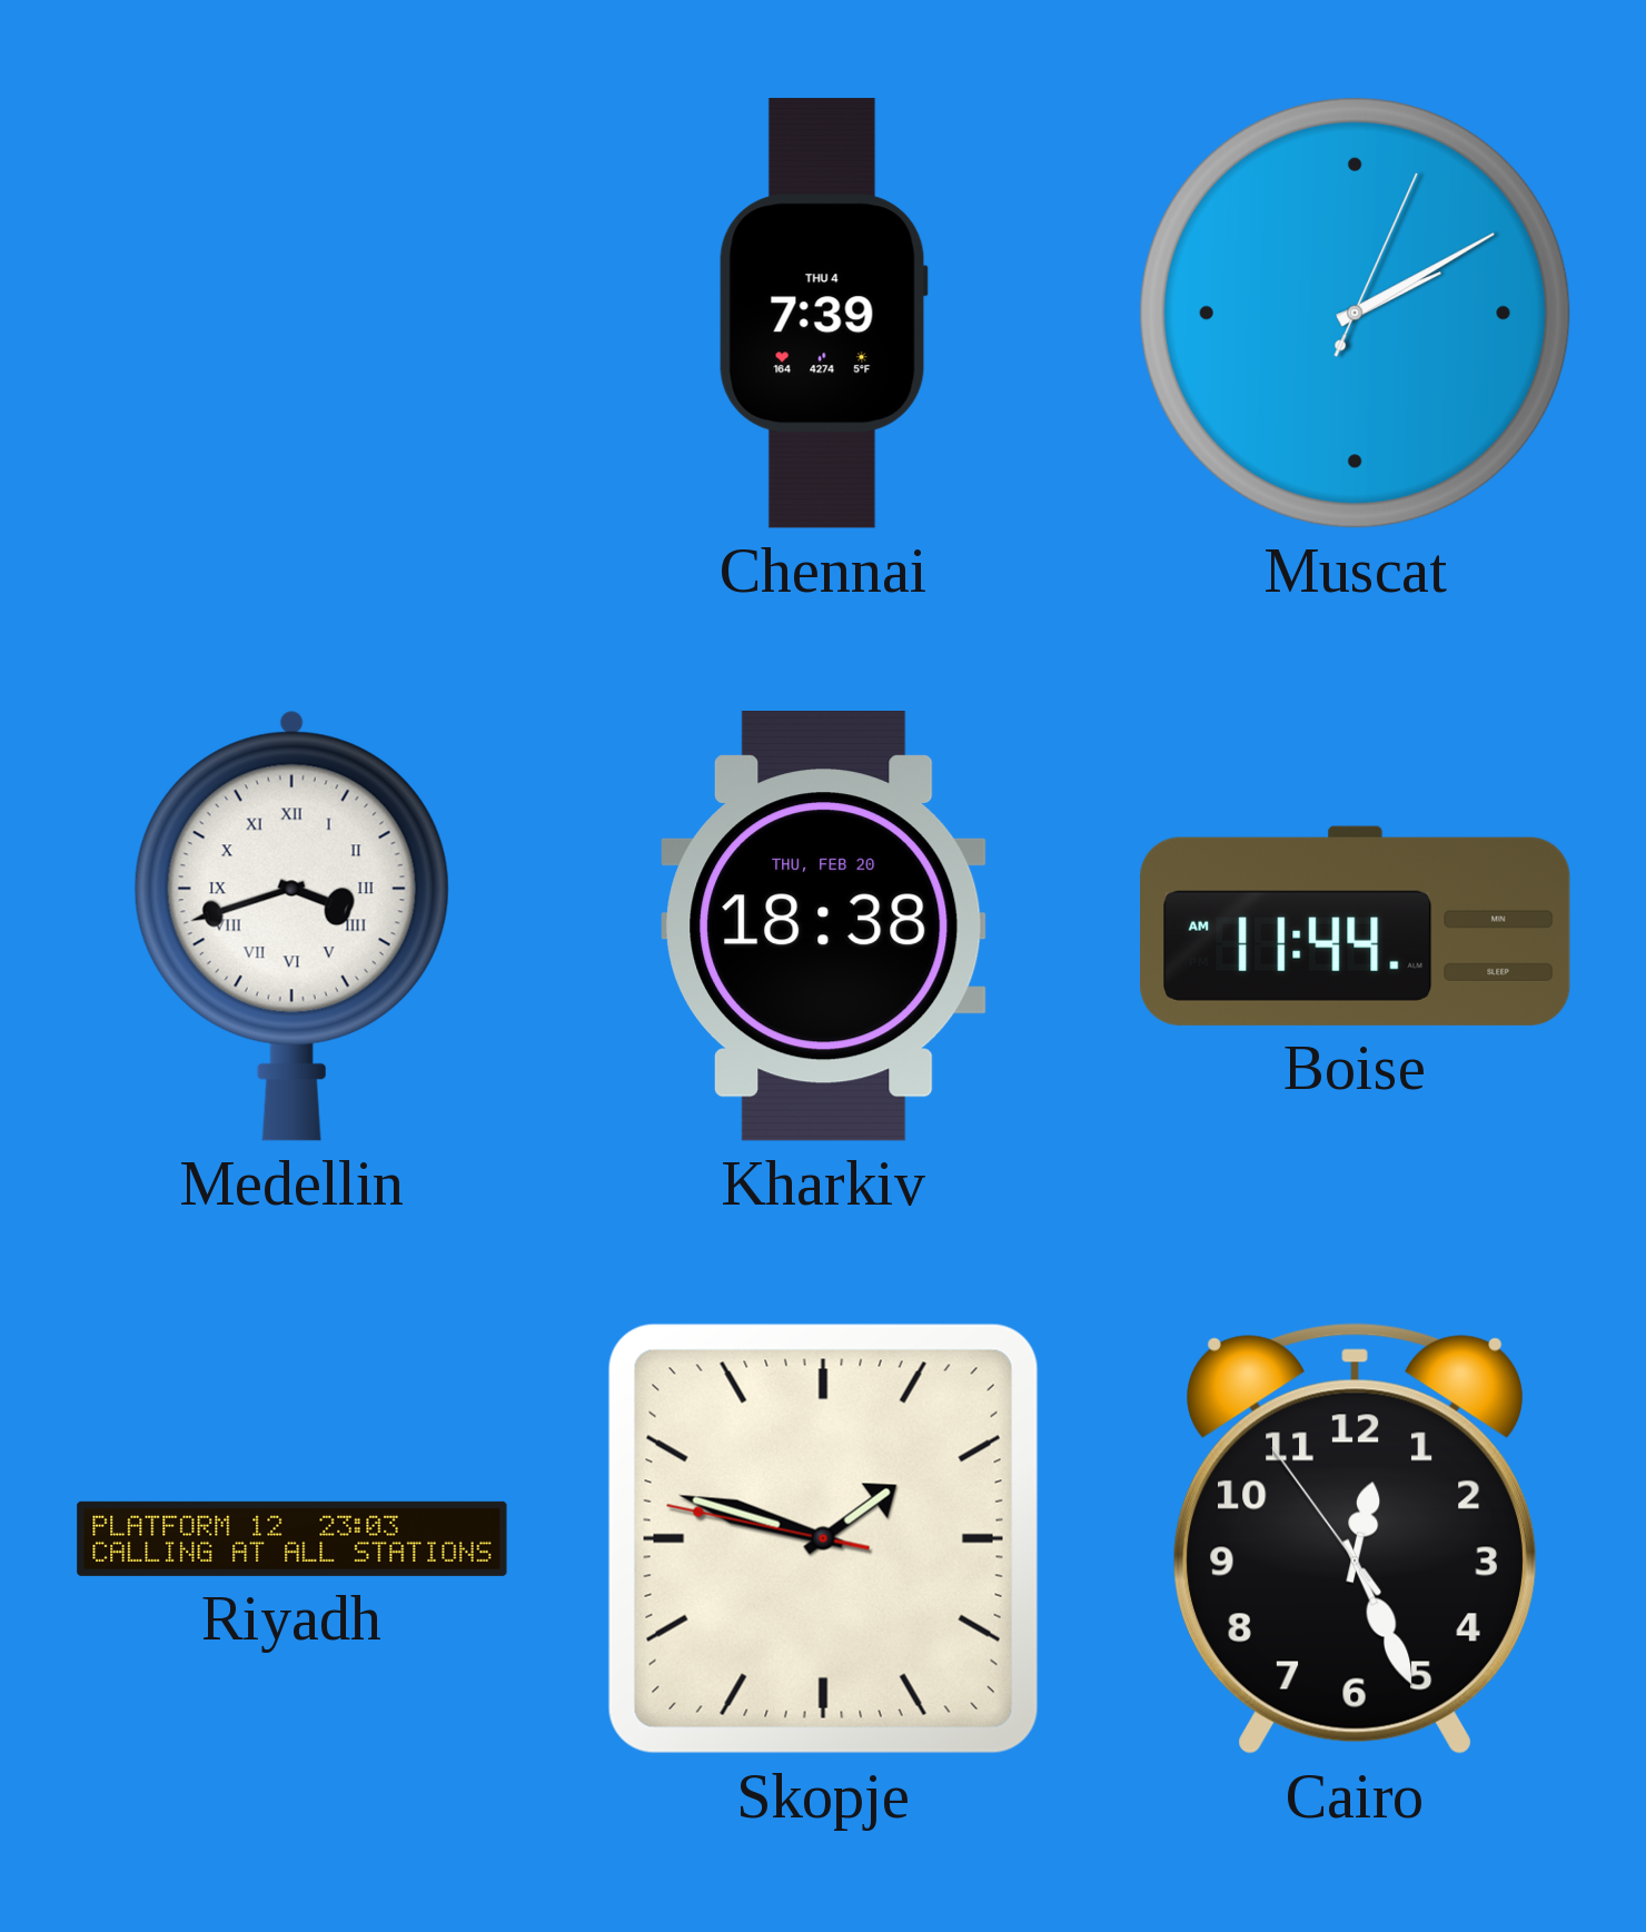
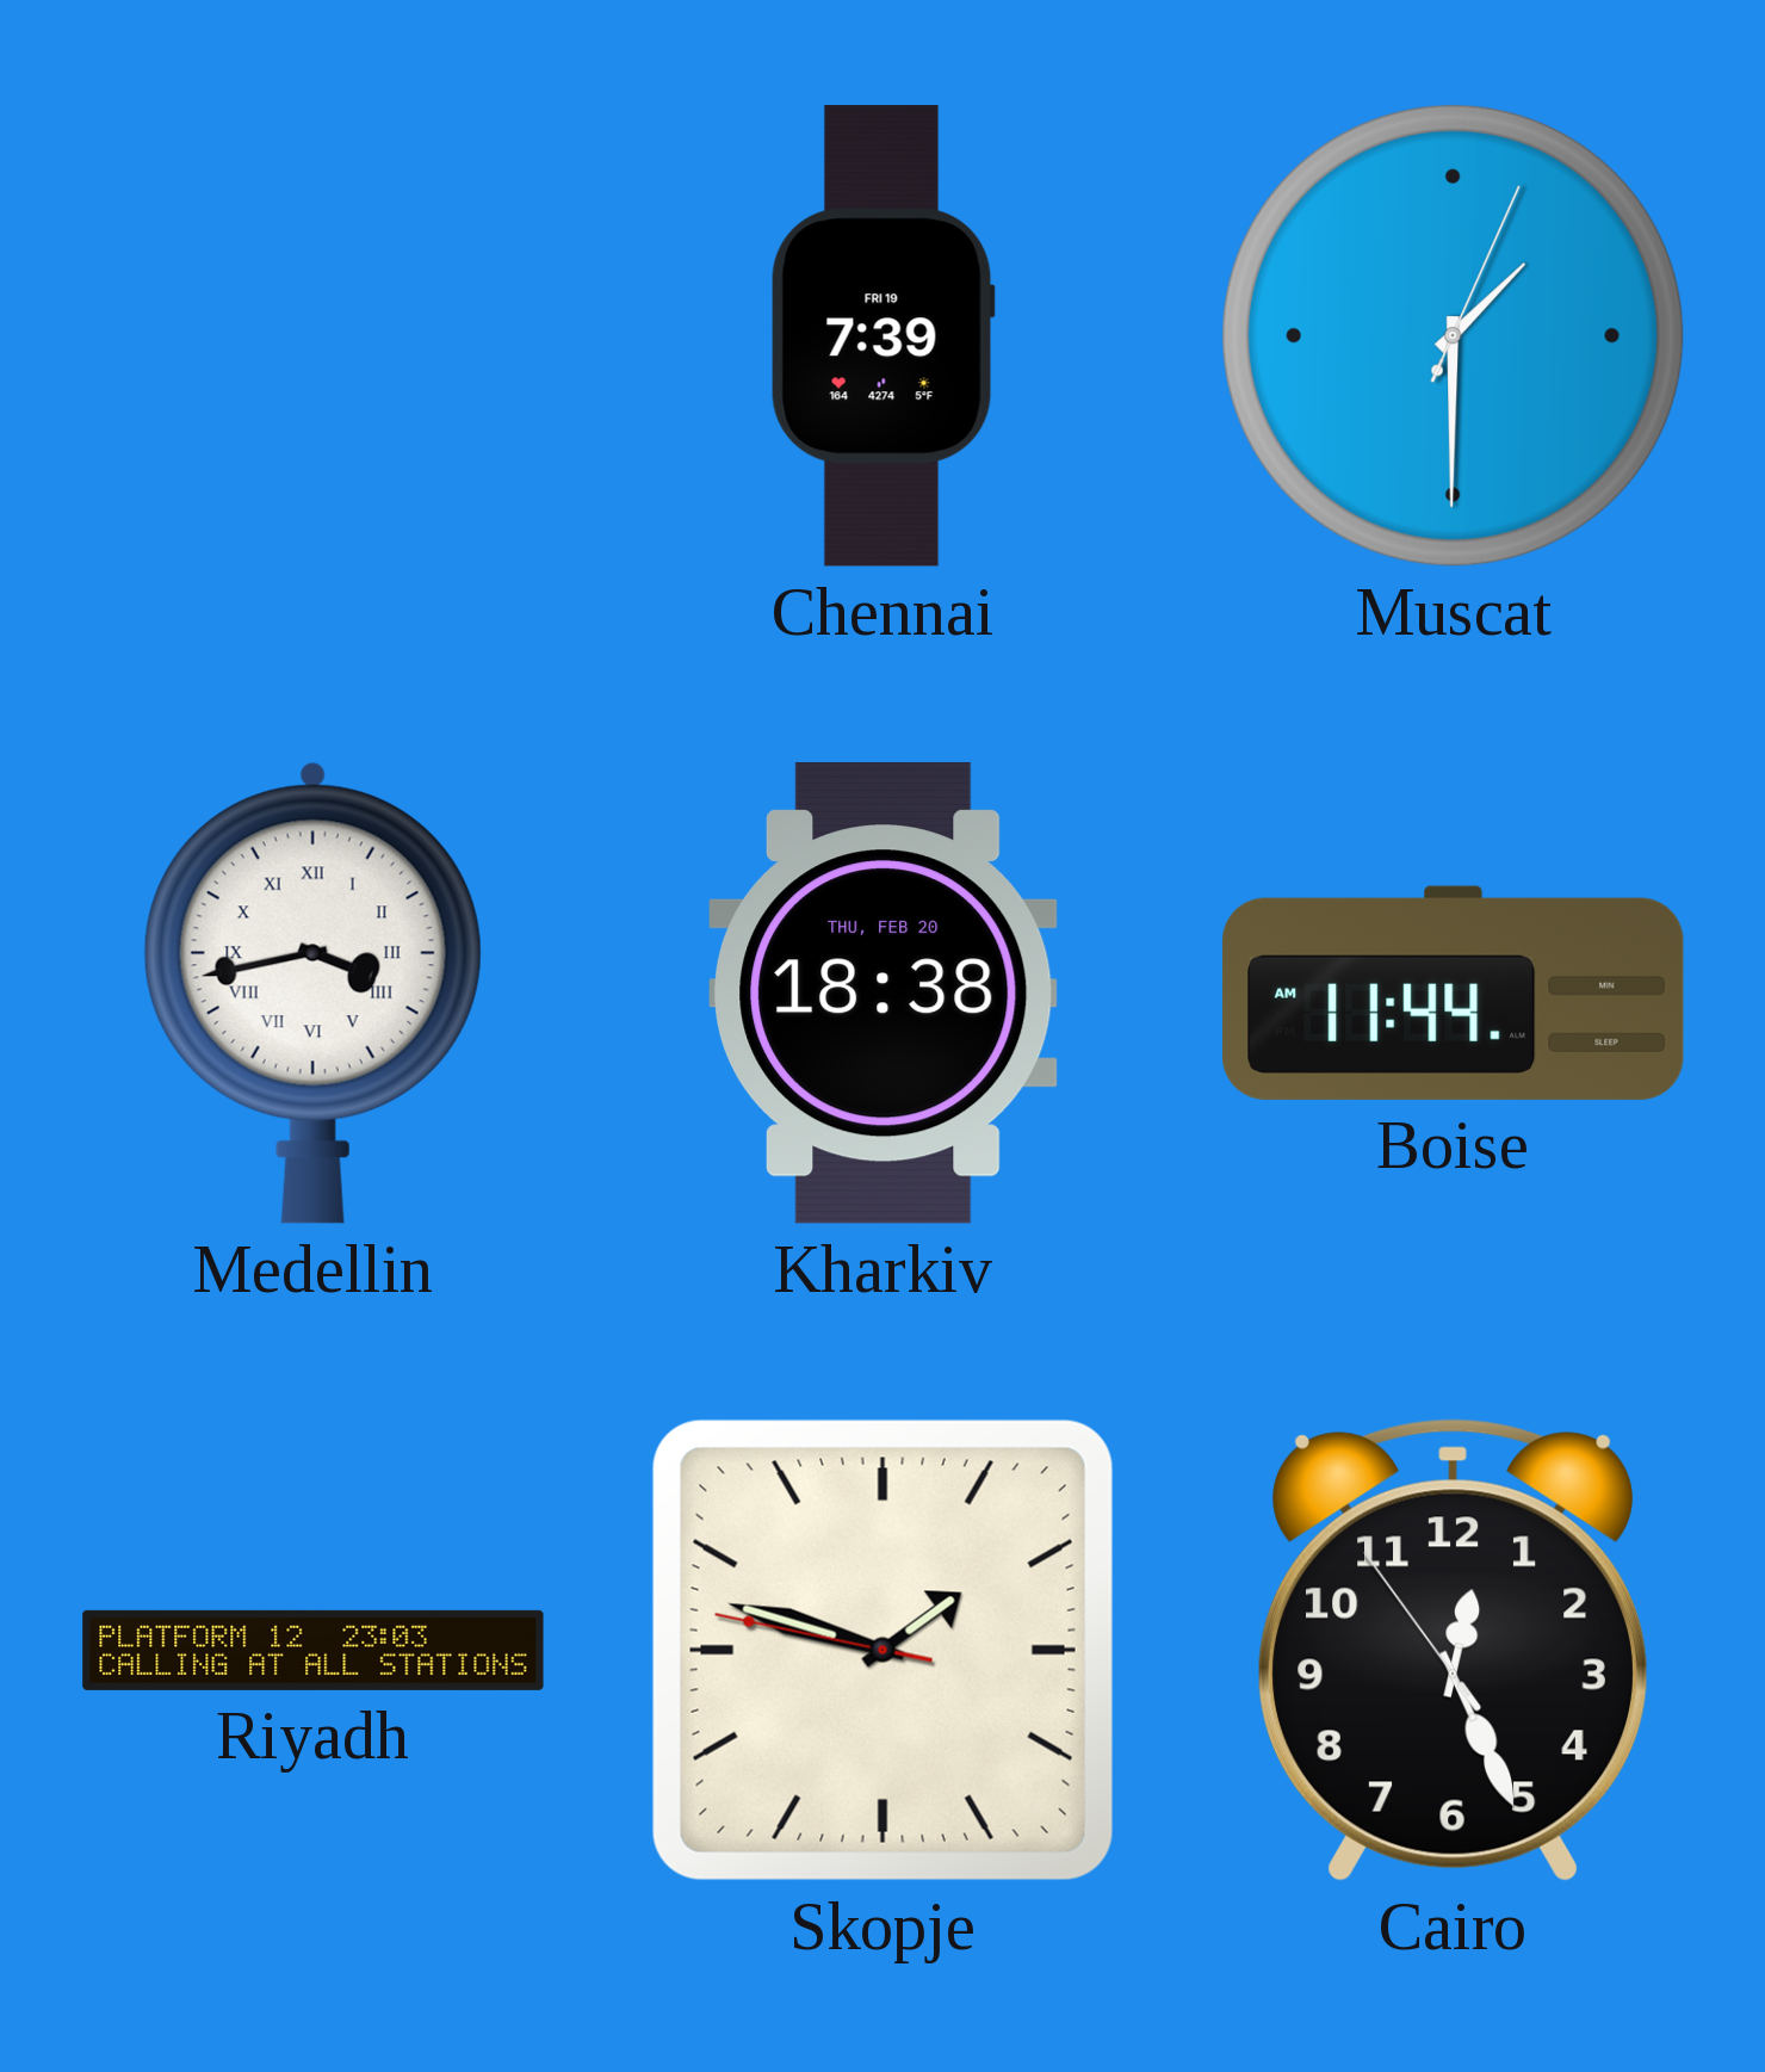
Chennai date: THU 4 -> FRI 19
Muscat: 2:10 -> 1:30
Medellin: 3:42 -> 3:43
